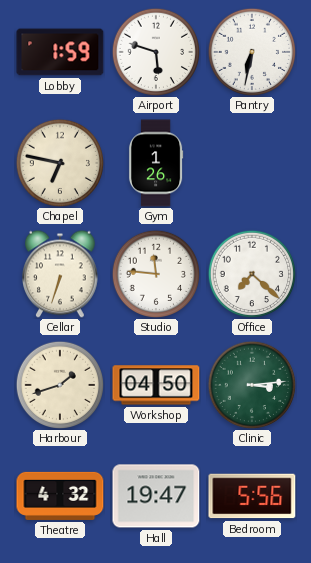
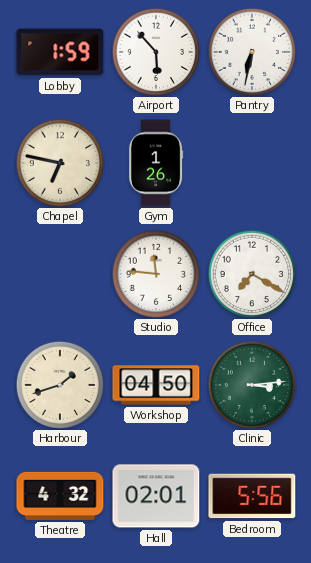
Airport: 5:48 -> 5:53
Cellar: 6:33 -> none
Office: 7:22 -> 7:20
Hall: 19:47 -> 02:01
